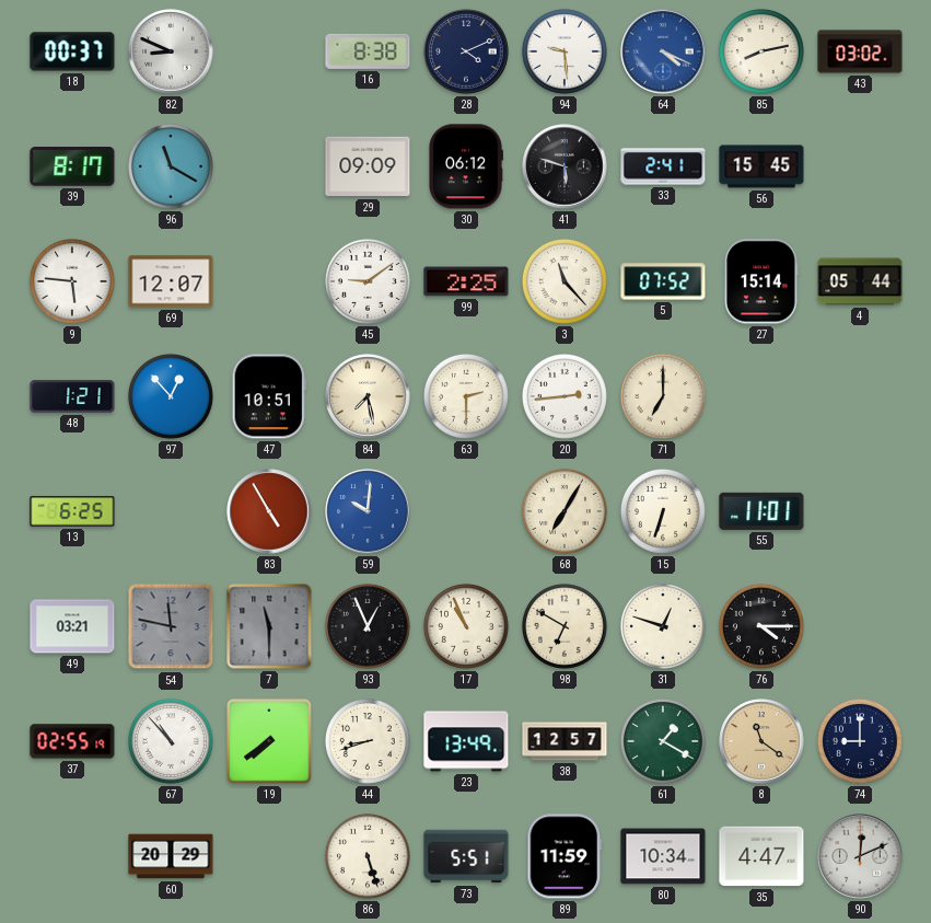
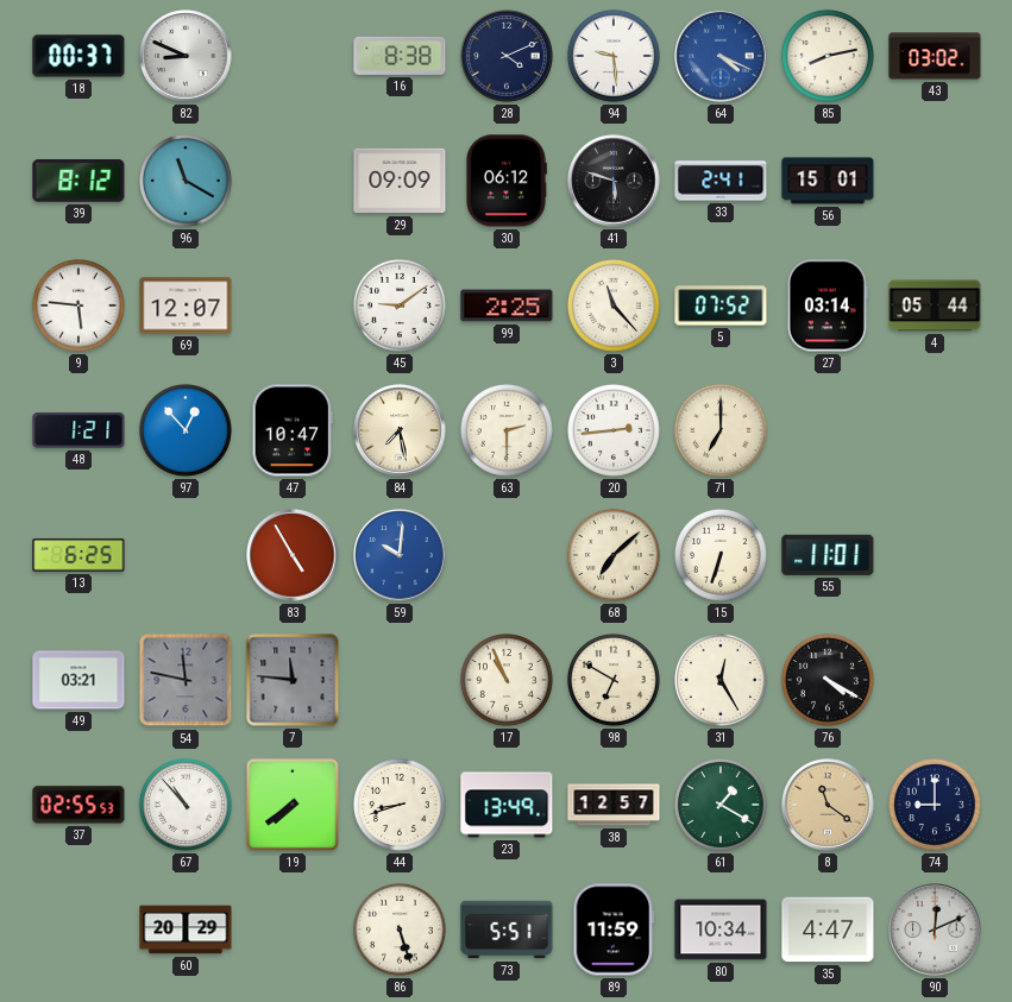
39: 8:17 -> 8:12
56: 15:45 -> 15:01
27: 15:14 -> 03:14
47: 10:51 -> 10:47
68: 7:05 -> 7:08
7: 11:30 -> 11:46
93: 12:56 -> none
31: 12:48 -> 12:25
76: 4:15 -> 4:20
37: 02:55:19 -> 02:55:53
